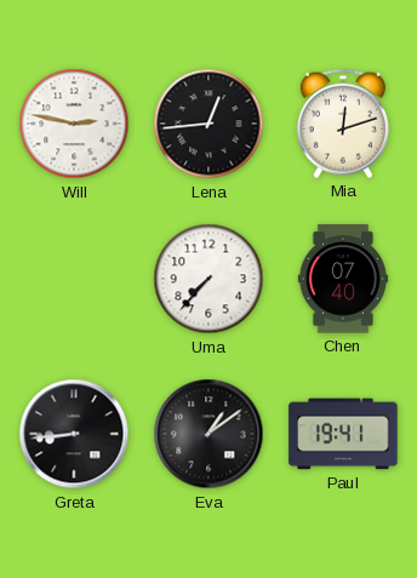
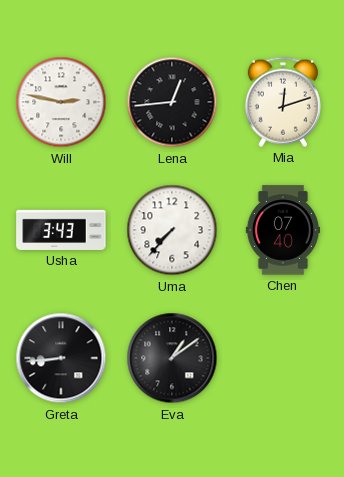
Usha: none -> 3:43
Paul: 19:41 -> none
